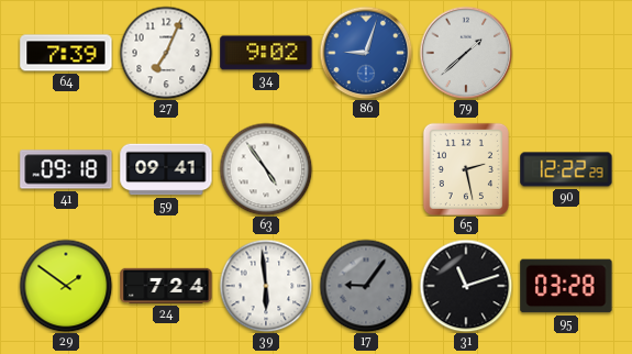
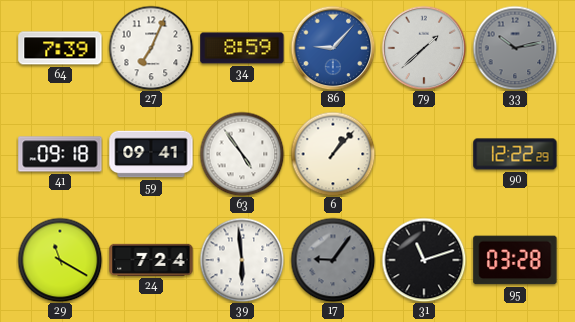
34: 9:02 -> 8:59
86: 9:03 -> 9:07
33: none -> 10:13
6: none -> 1:07
65: 2:28 -> none
29: 1:51 -> 11:20
